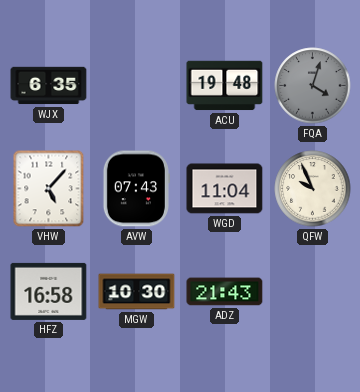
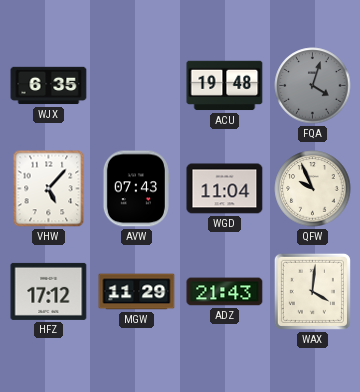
HFZ: 16:58 -> 17:12
MGW: 10:30 -> 11:29
WAX: none -> 4:01
